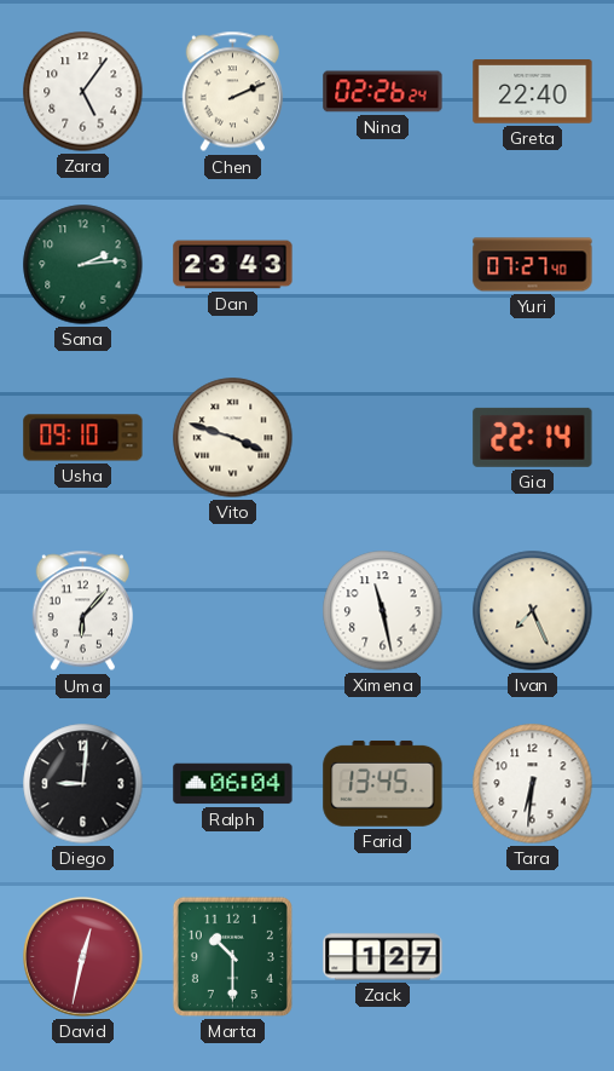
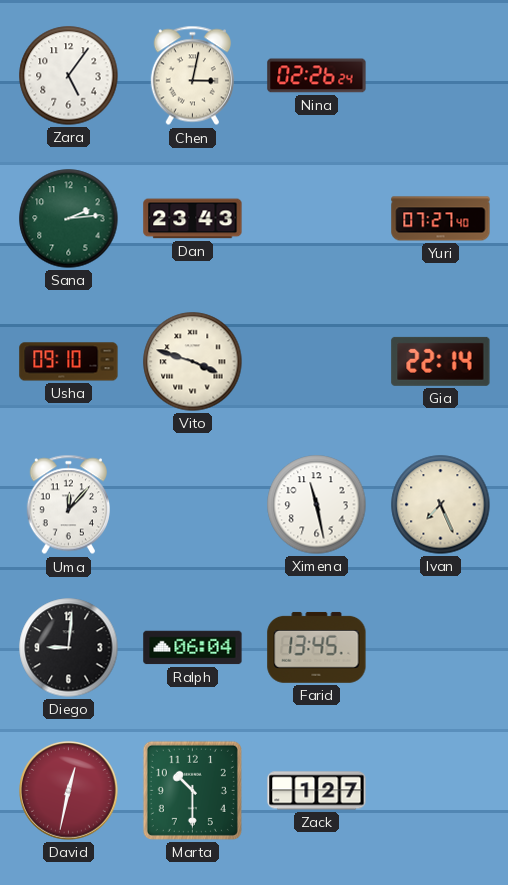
Chen: 2:11 -> 3:02
Greta: 22:40 -> none
Uma: 6:07 -> 12:07
Tara: 6:31 -> none
